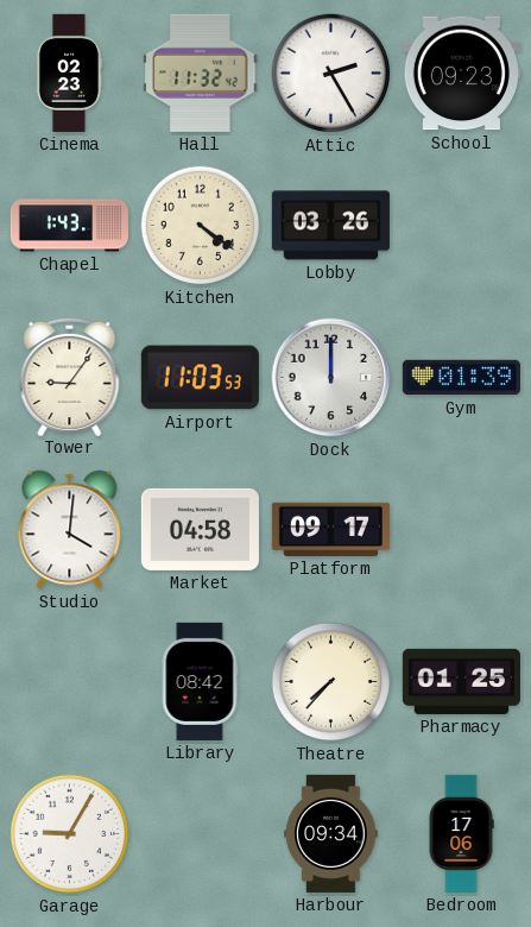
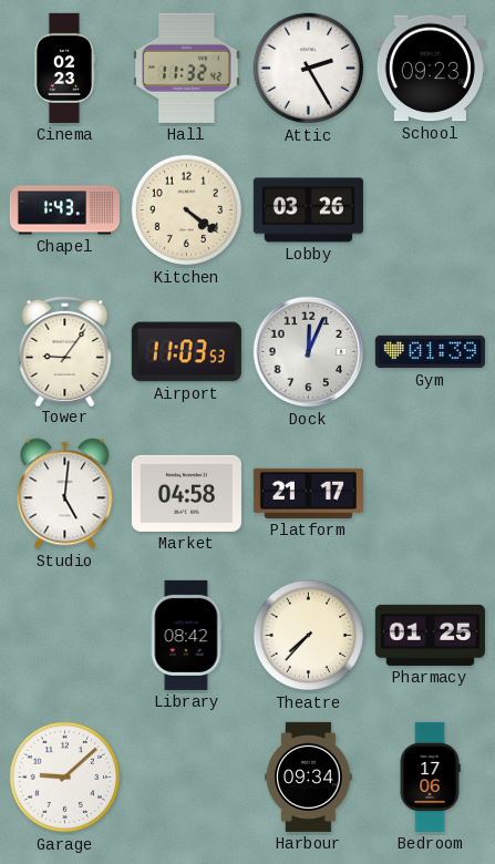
Dock: 12:00 -> 12:04
Studio: 4:01 -> 5:01
Platform: 09:17 -> 21:17
Garage: 9:05 -> 9:08
